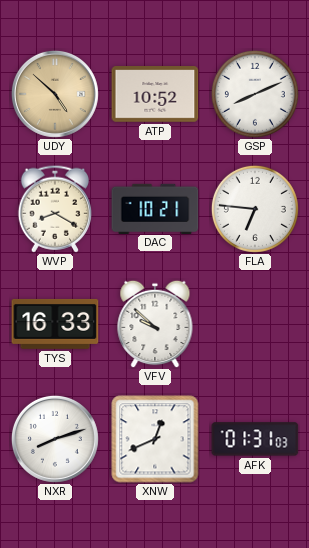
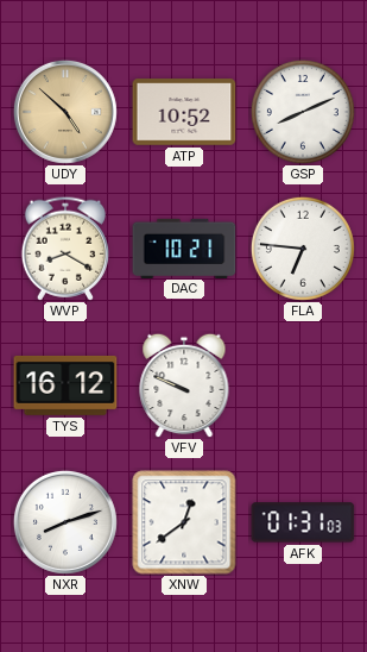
TYS: 16:33 -> 16:12
VFV: 9:52 -> 9:49
XNW: 12:41 -> 12:39
